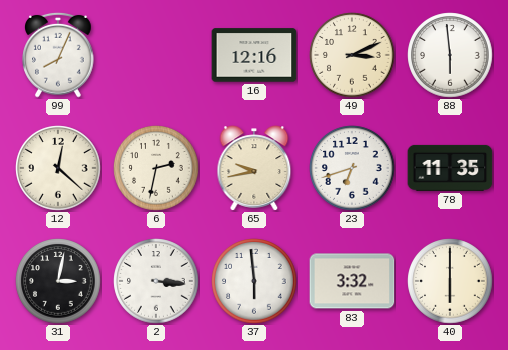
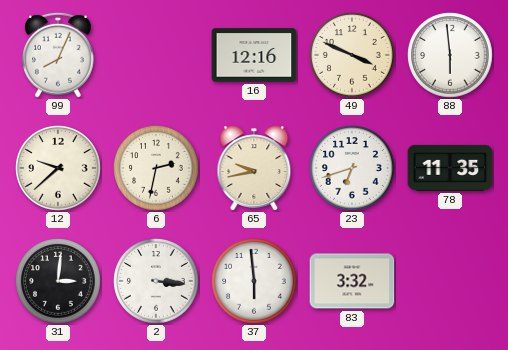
49: 3:11 -> 3:49
12: 12:22 -> 9:38
31: 3:02 -> 3:01
40: 6:00 -> none
